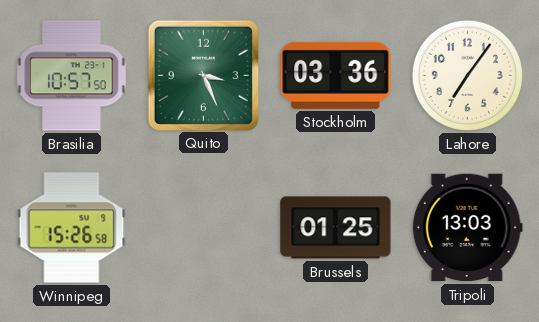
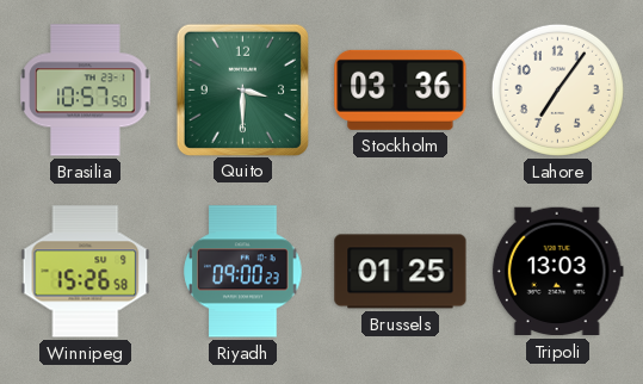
Quito: 3:26 -> 3:30
Riyadh: none -> 09:00
